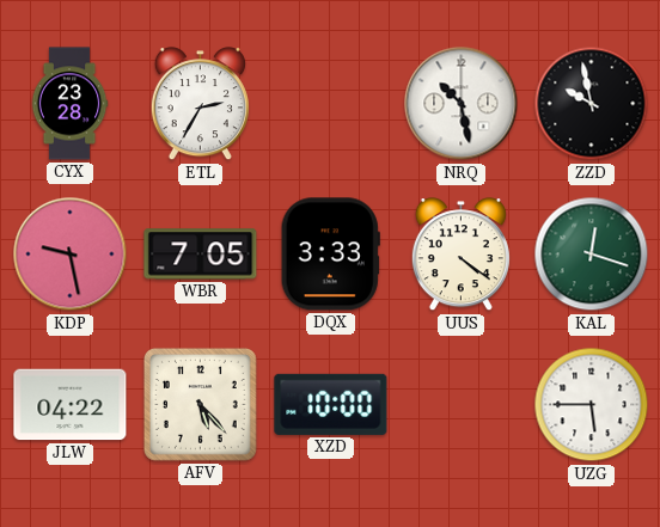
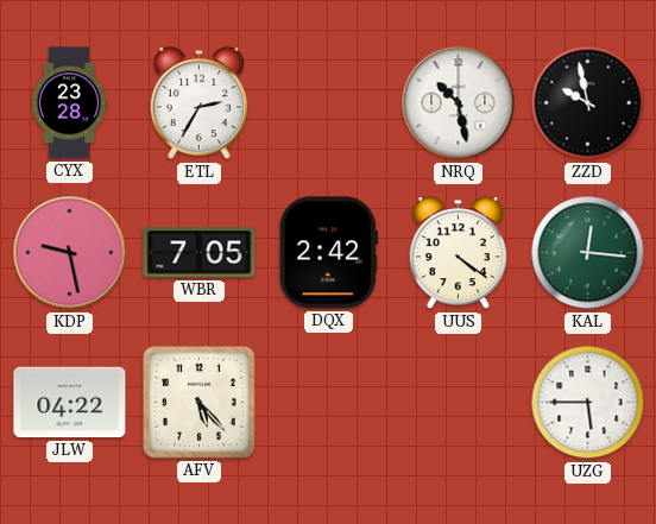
DQX: 3:33 -> 2:42
KAL: 12:18 -> 12:16
XZD: 10:00 -> none
